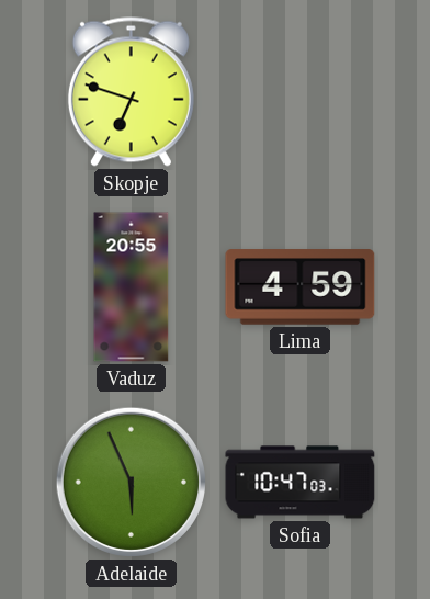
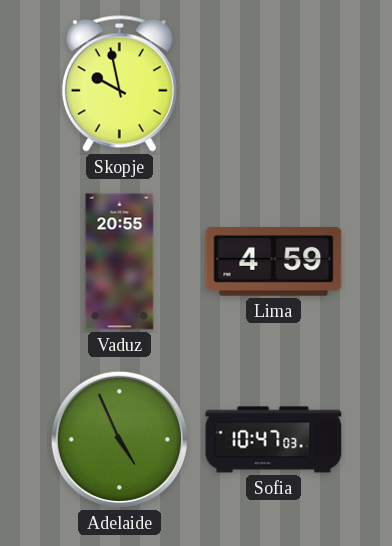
Skopje: 6:48 -> 9:58
Adelaide: 5:56 -> 4:56
